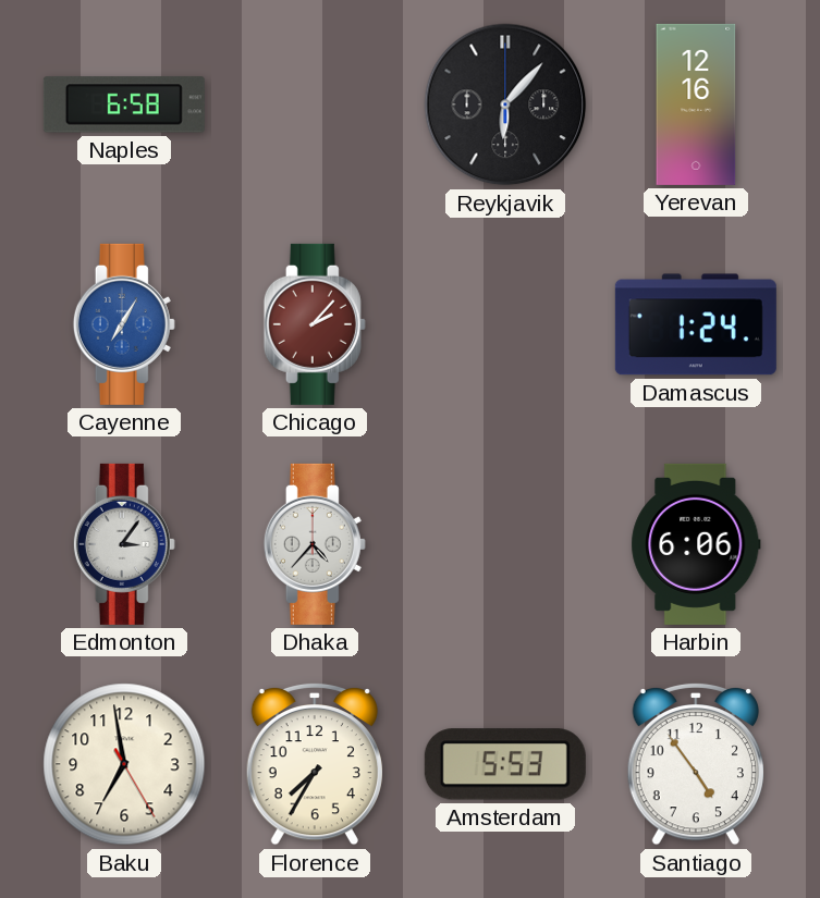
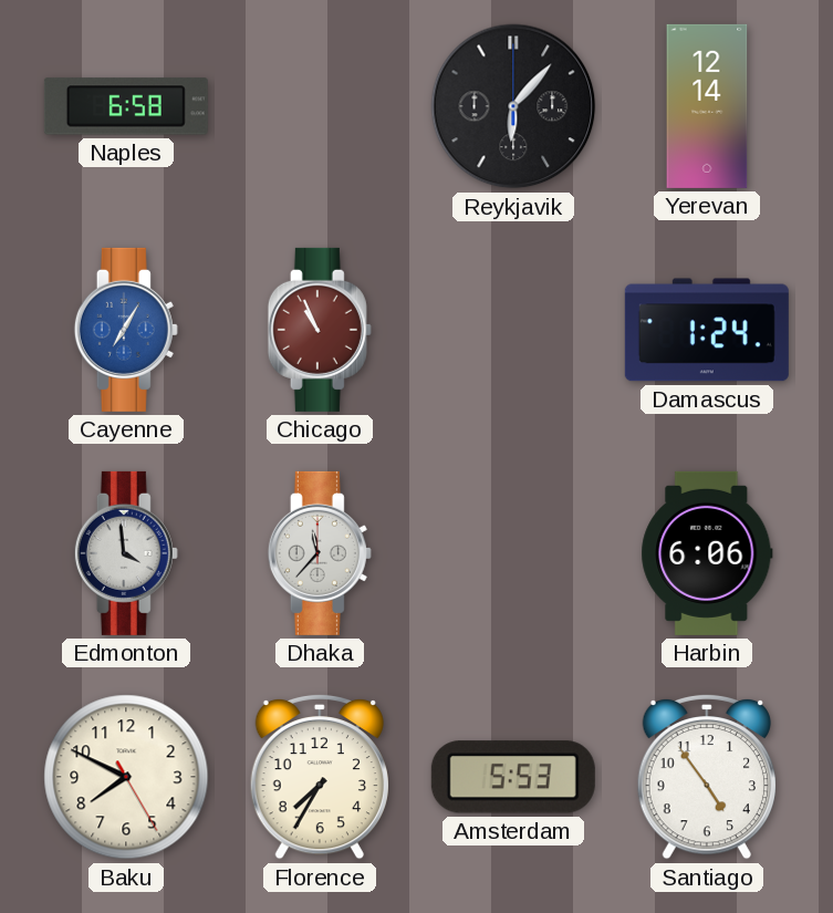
Yerevan: 12:16 -> 12:14
Chicago: 2:07 -> 10:56
Edmonton: 3:06 -> 3:59
Dhaka: 4:37 -> 11:37
Baku: 6:58 -> 7:49
